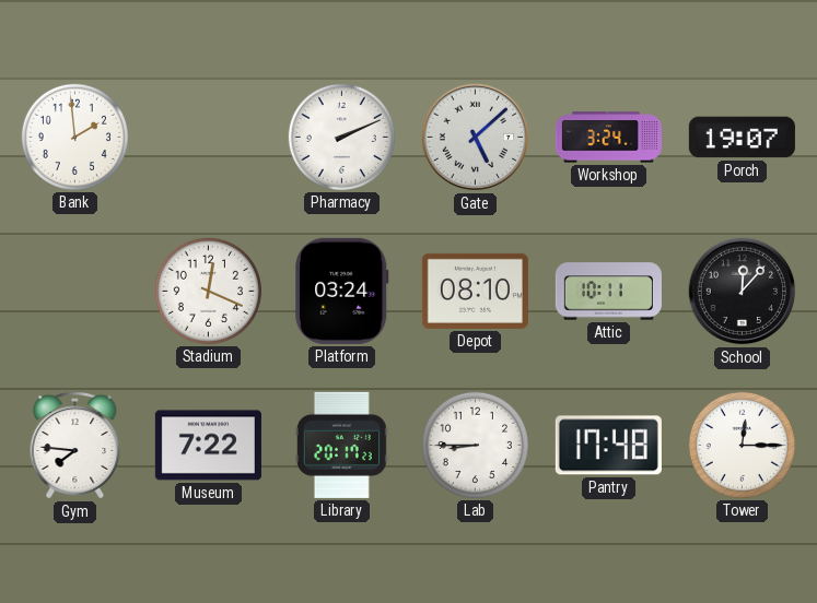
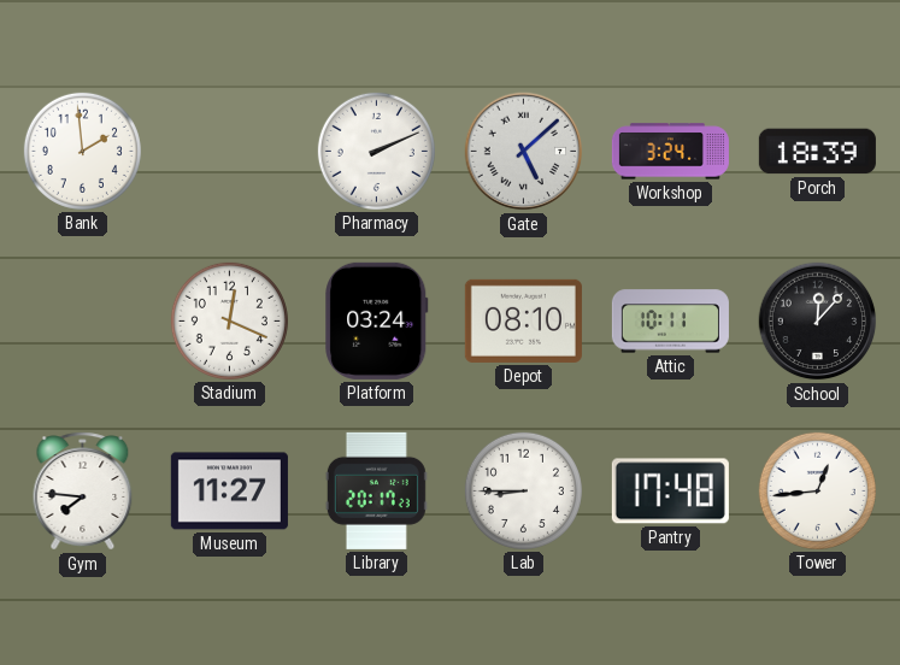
Porch: 19:07 -> 18:39
Museum: 7:22 -> 11:27
Tower: 12:15 -> 12:44
